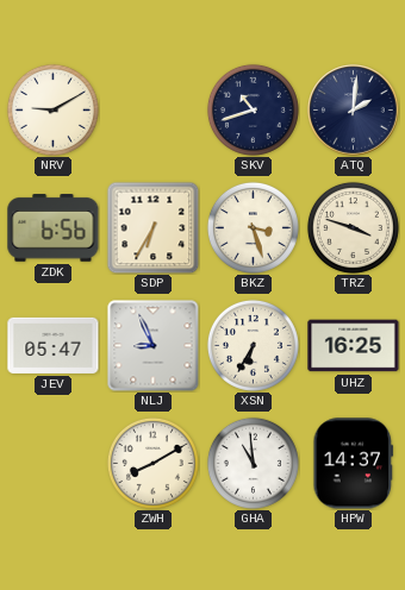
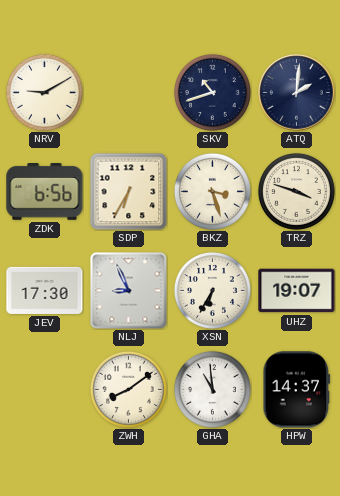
JEV: 05:47 -> 17:30
UHZ: 16:25 -> 19:07
ZWH: 8:10 -> 8:09
